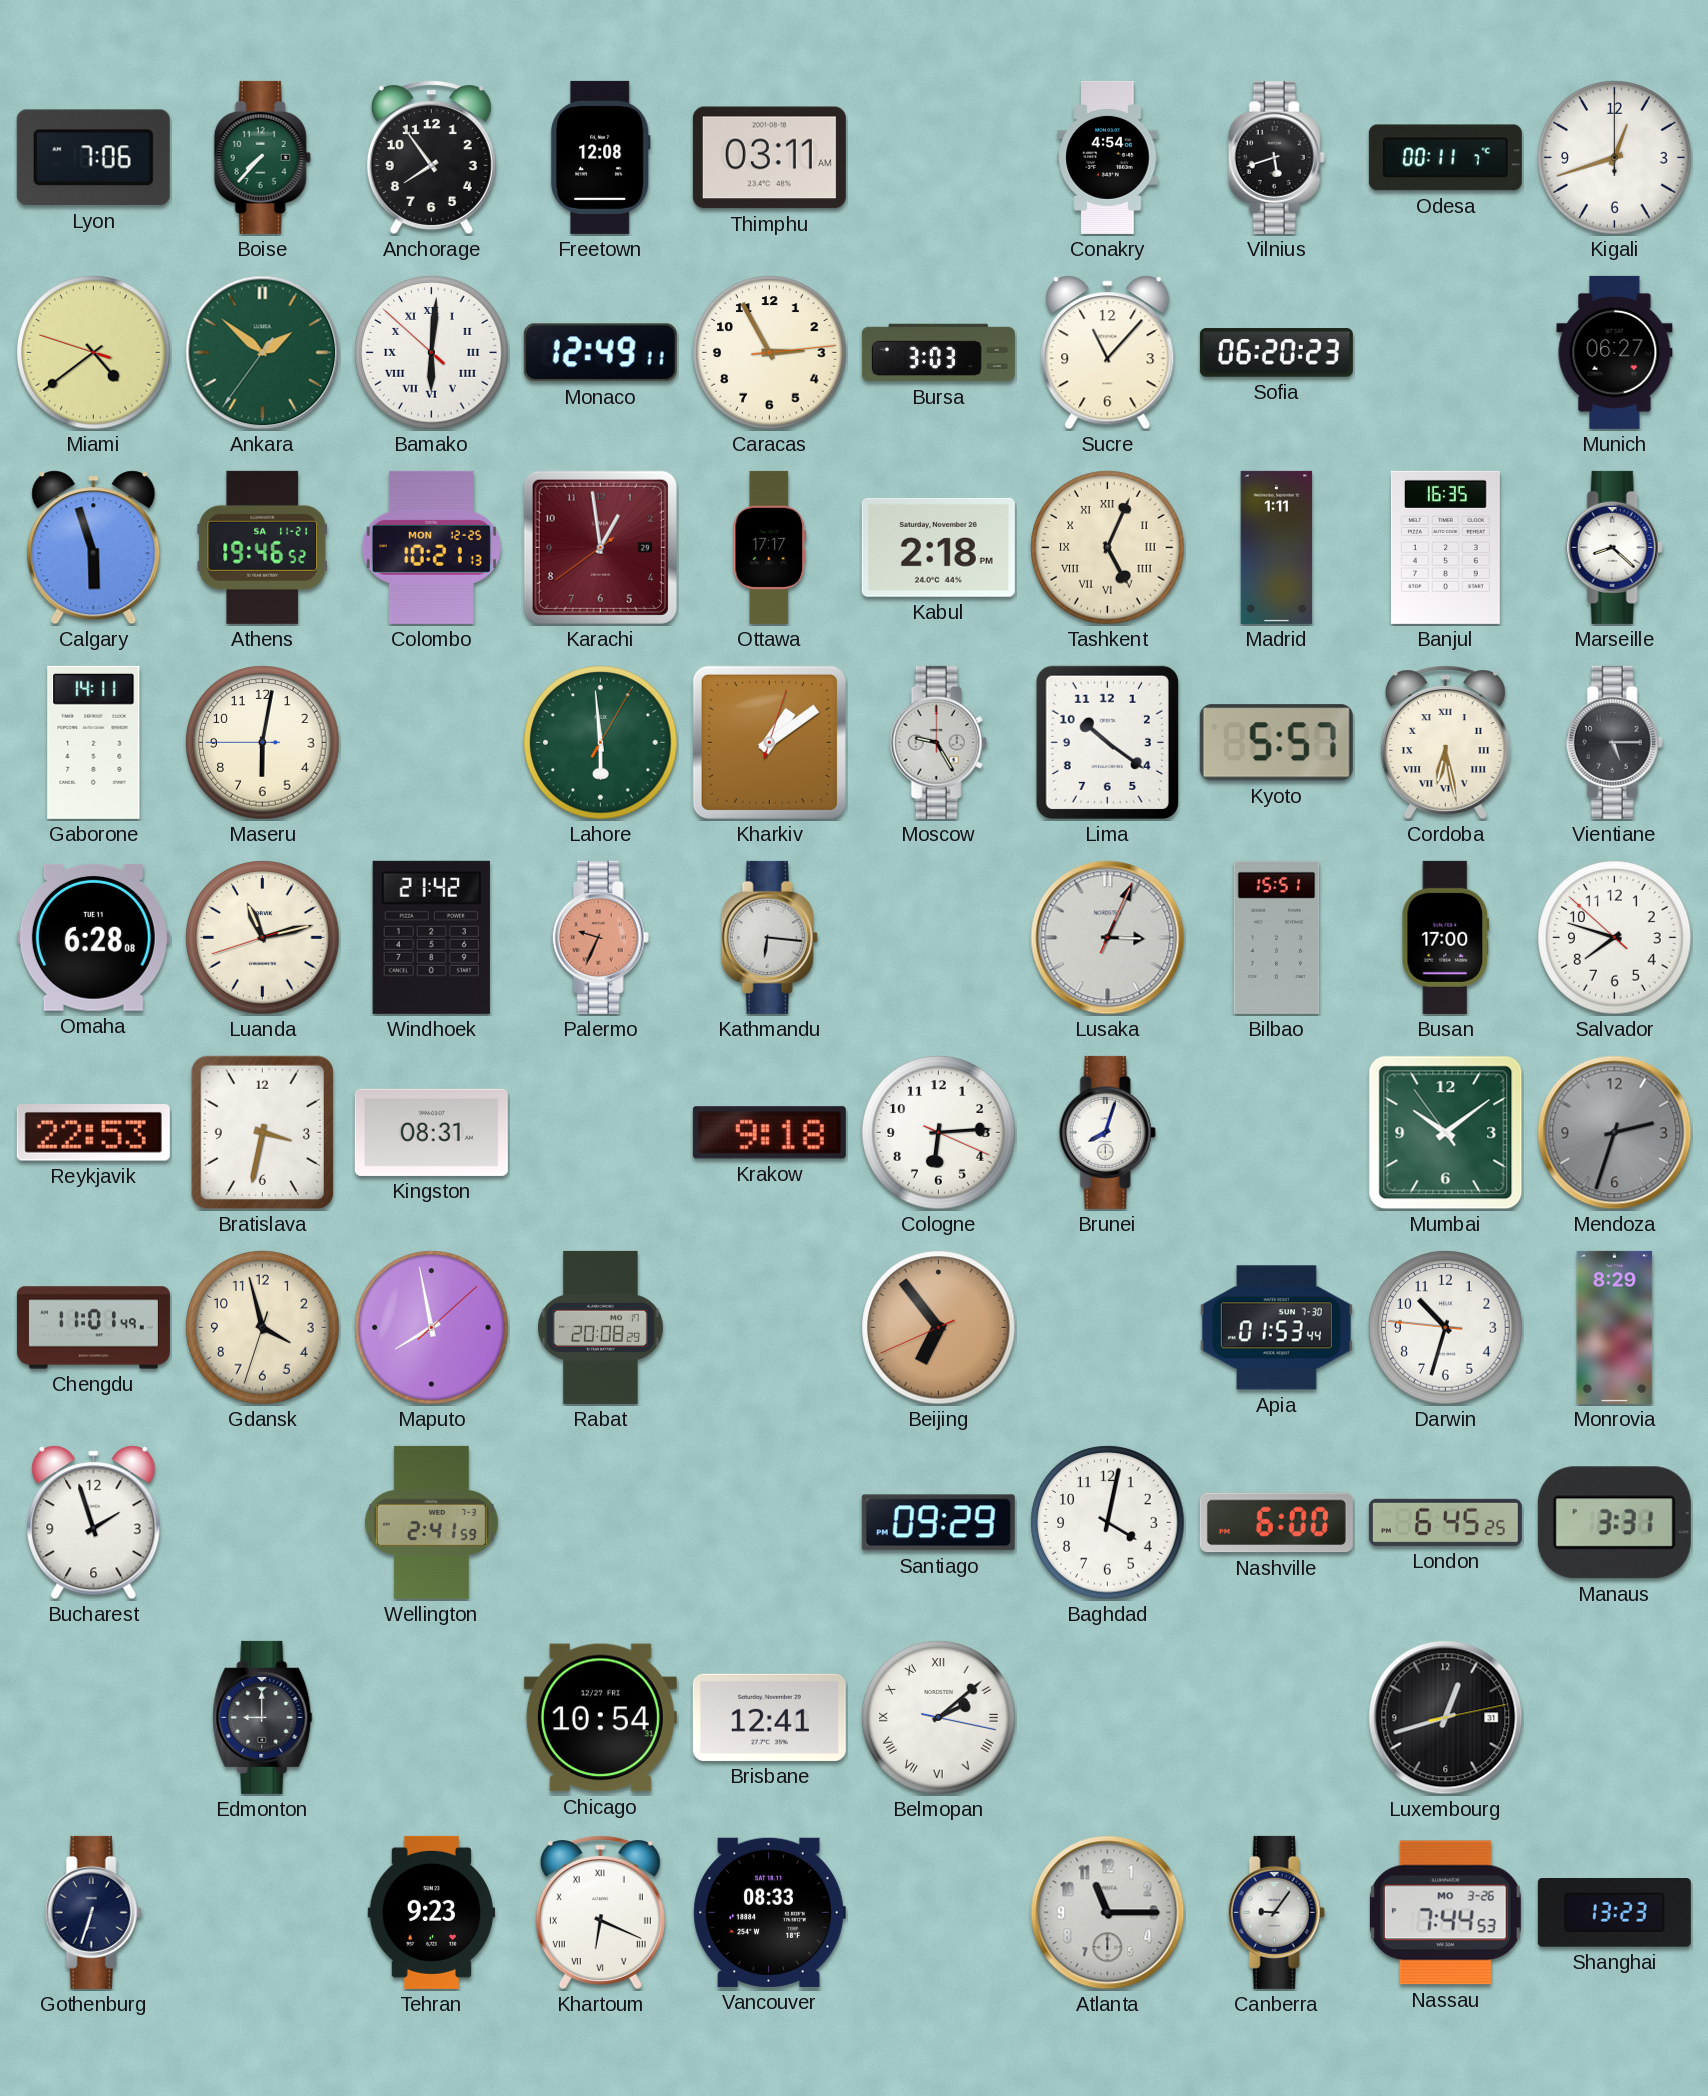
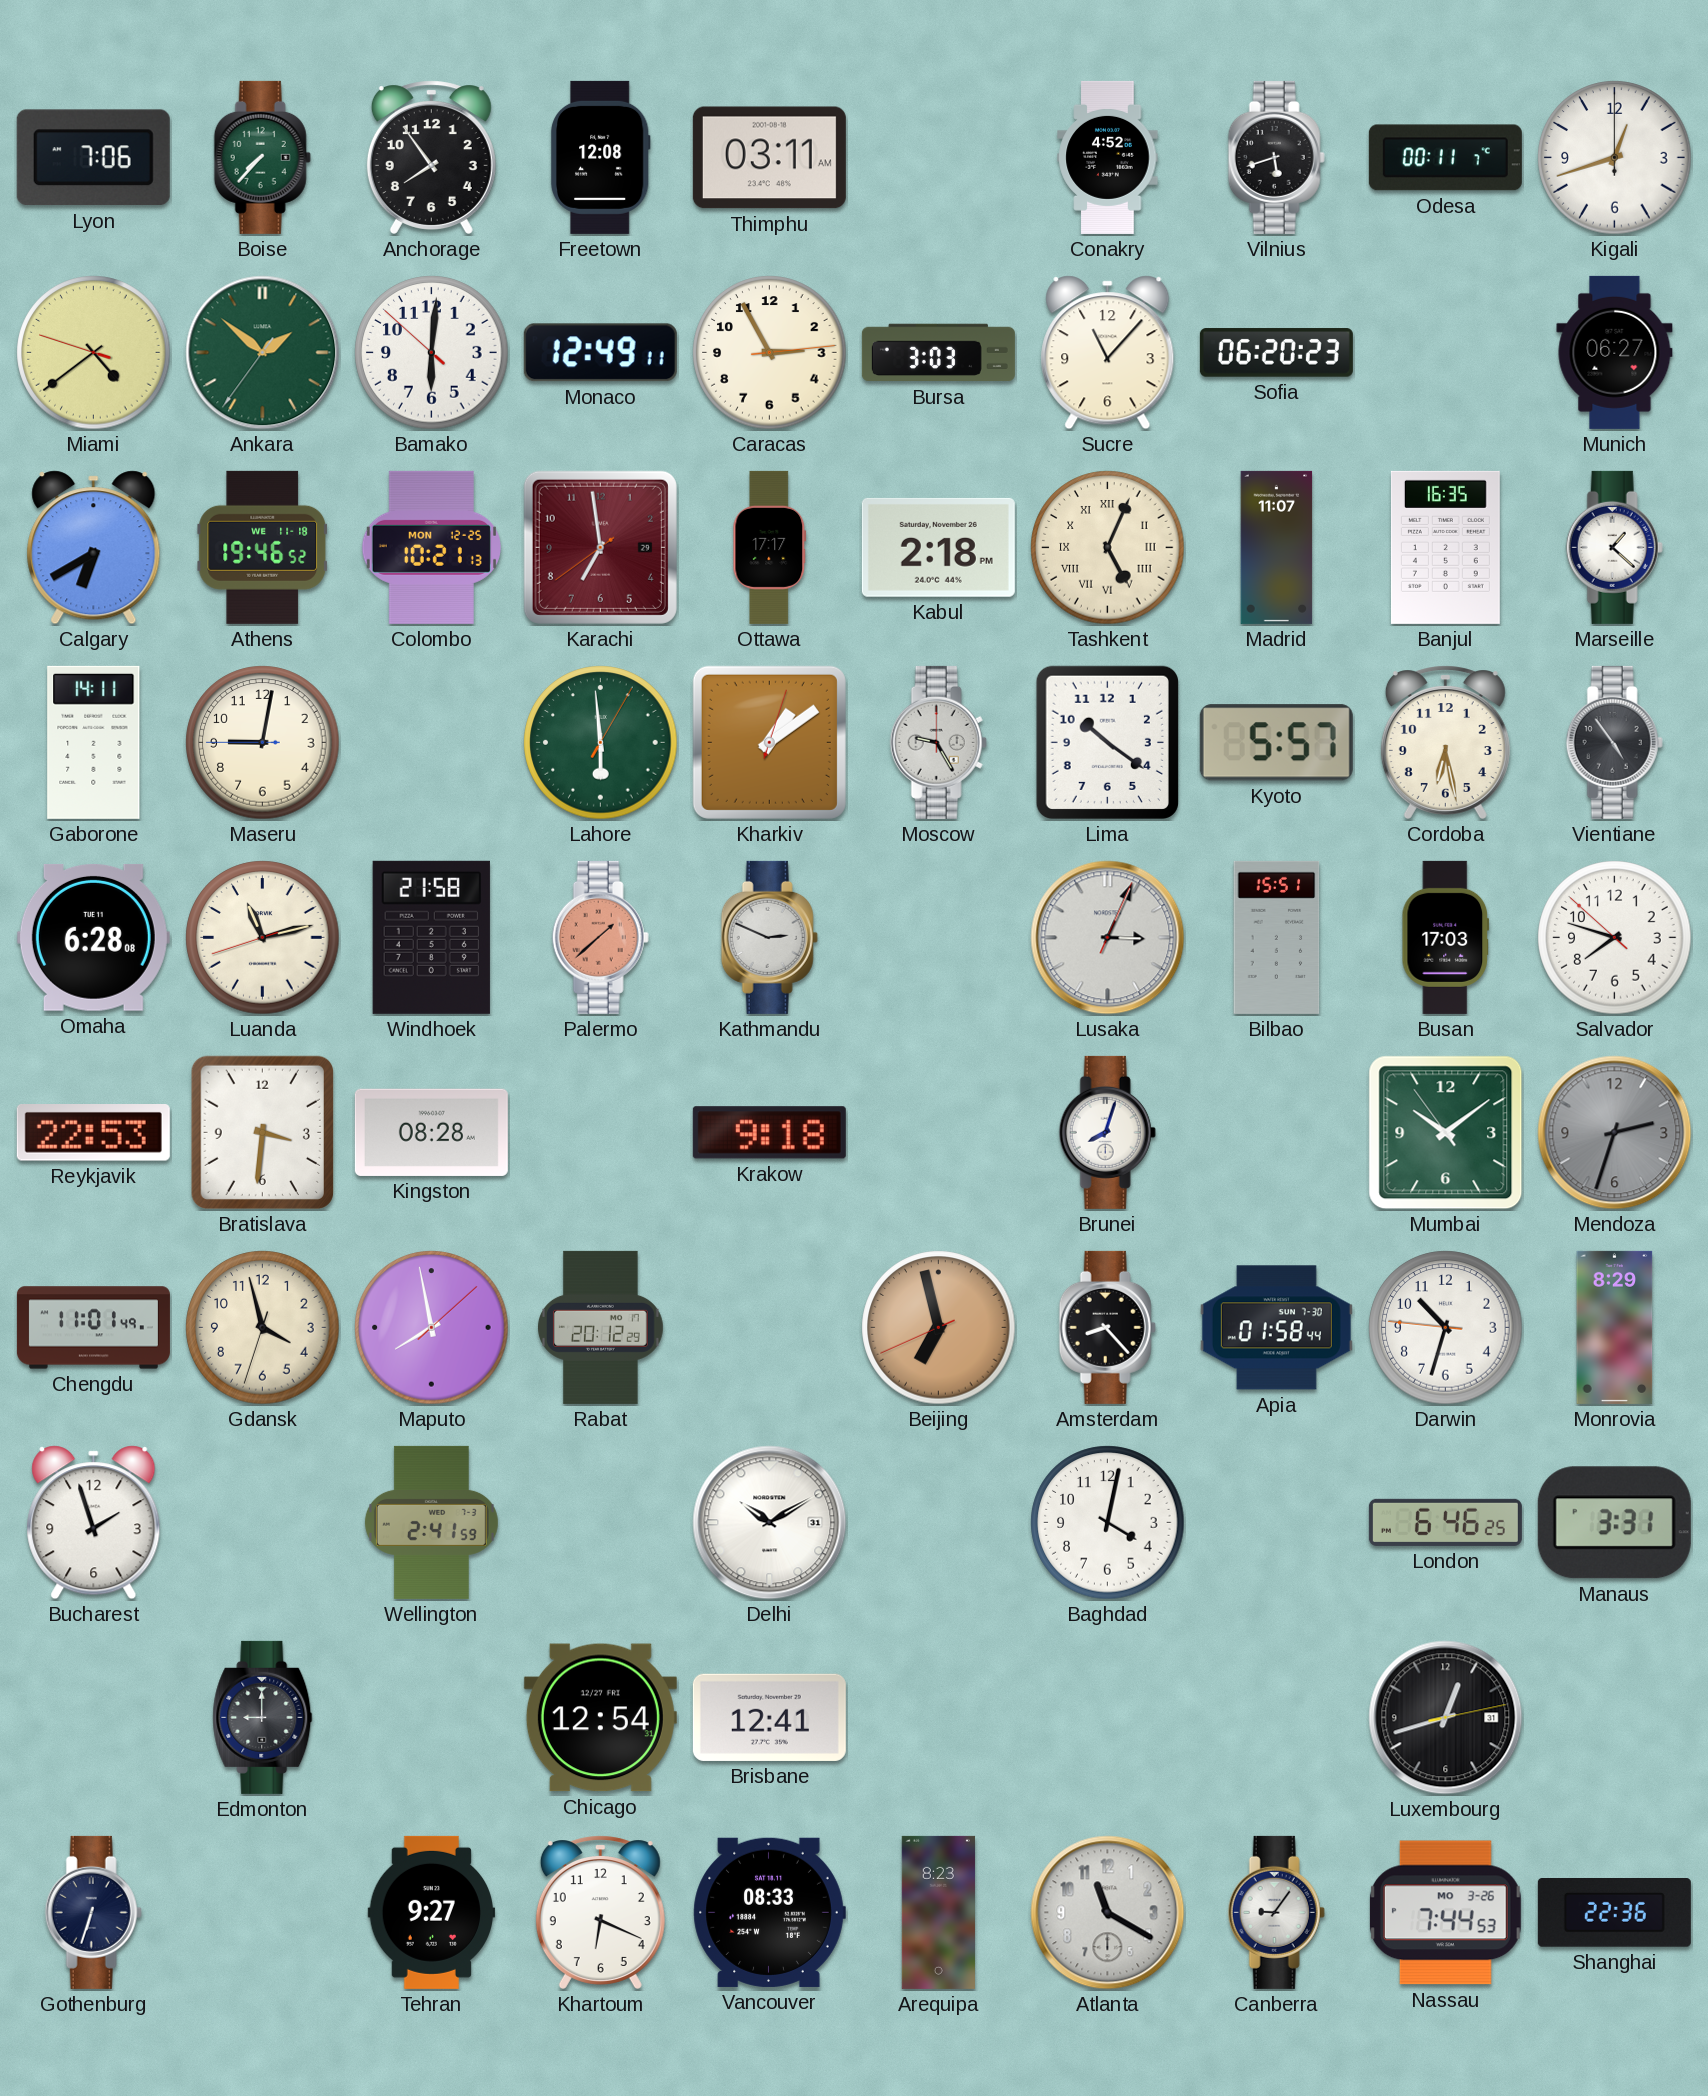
Conakry: 4:54 -> 4:52
Bamako numerals: Roman -> Arabic
Calgary: 5:57 -> 6:40
Athens date: SA 11-21 -> WE 11-18
Karachi: 12:58 -> 6:58
Madrid: 1:11 -> 11:07
Marseille: 8:22 -> 1:22
Maseru: 6:01 -> 9:01
Cordoba numerals: Roman -> Arabic
Vientiane: 5:15 -> 4:54
Windhoek: 21:42 -> 21:58
Palermo: 9:34 -> 1:38
Kathmandu: 6:16 -> 2:49
Busan: 17:00 -> 17:03
Bratislava: 3:32 -> 3:31
Kingston: 08:31 -> 08:28
Cologne: 6:14 -> none
Rabat: 20:08 -> 20:12
Beijing: 6:53 -> 6:57
Amsterdam: none -> 8:23
Apia: 01:53 -> 01:58
Delhi: none -> 10:10
Santiago: 09:29 -> none
Nashville: 6:00 -> none
London: 6:45 -> 6:46
Chicago: 10:54 -> 12:54
Belmopan: 2:08 -> none
Tehran: 9:23 -> 9:27
Khartoum numerals: Roman -> Arabic
Arequipa: none -> 8:23
Atlanta: 11:15 -> 11:20
Shanghai: 13:23 -> 22:36
